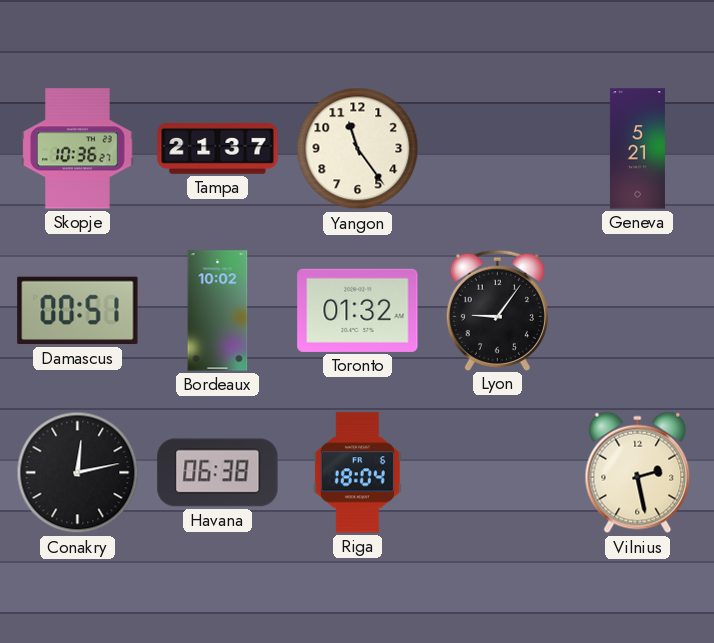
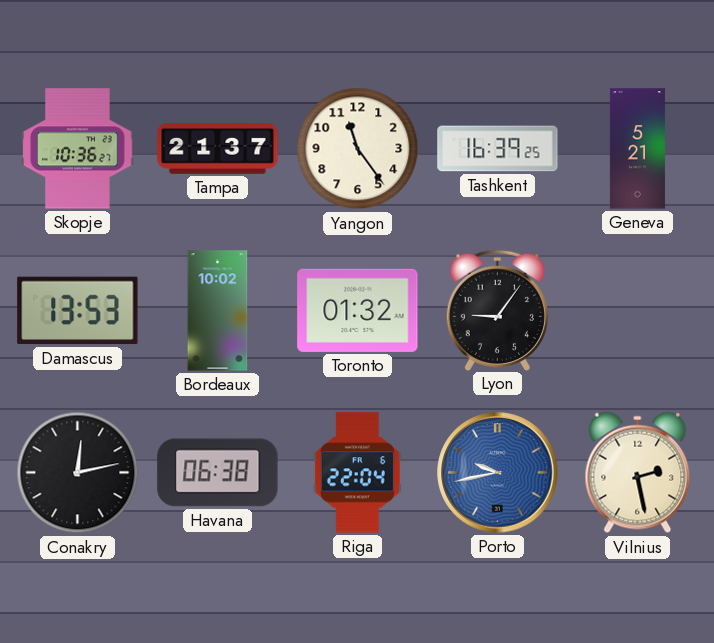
Tashkent: none -> 16:39
Damascus: 00:51 -> 13:53
Riga: 18:04 -> 22:04
Porto: none -> 9:43
